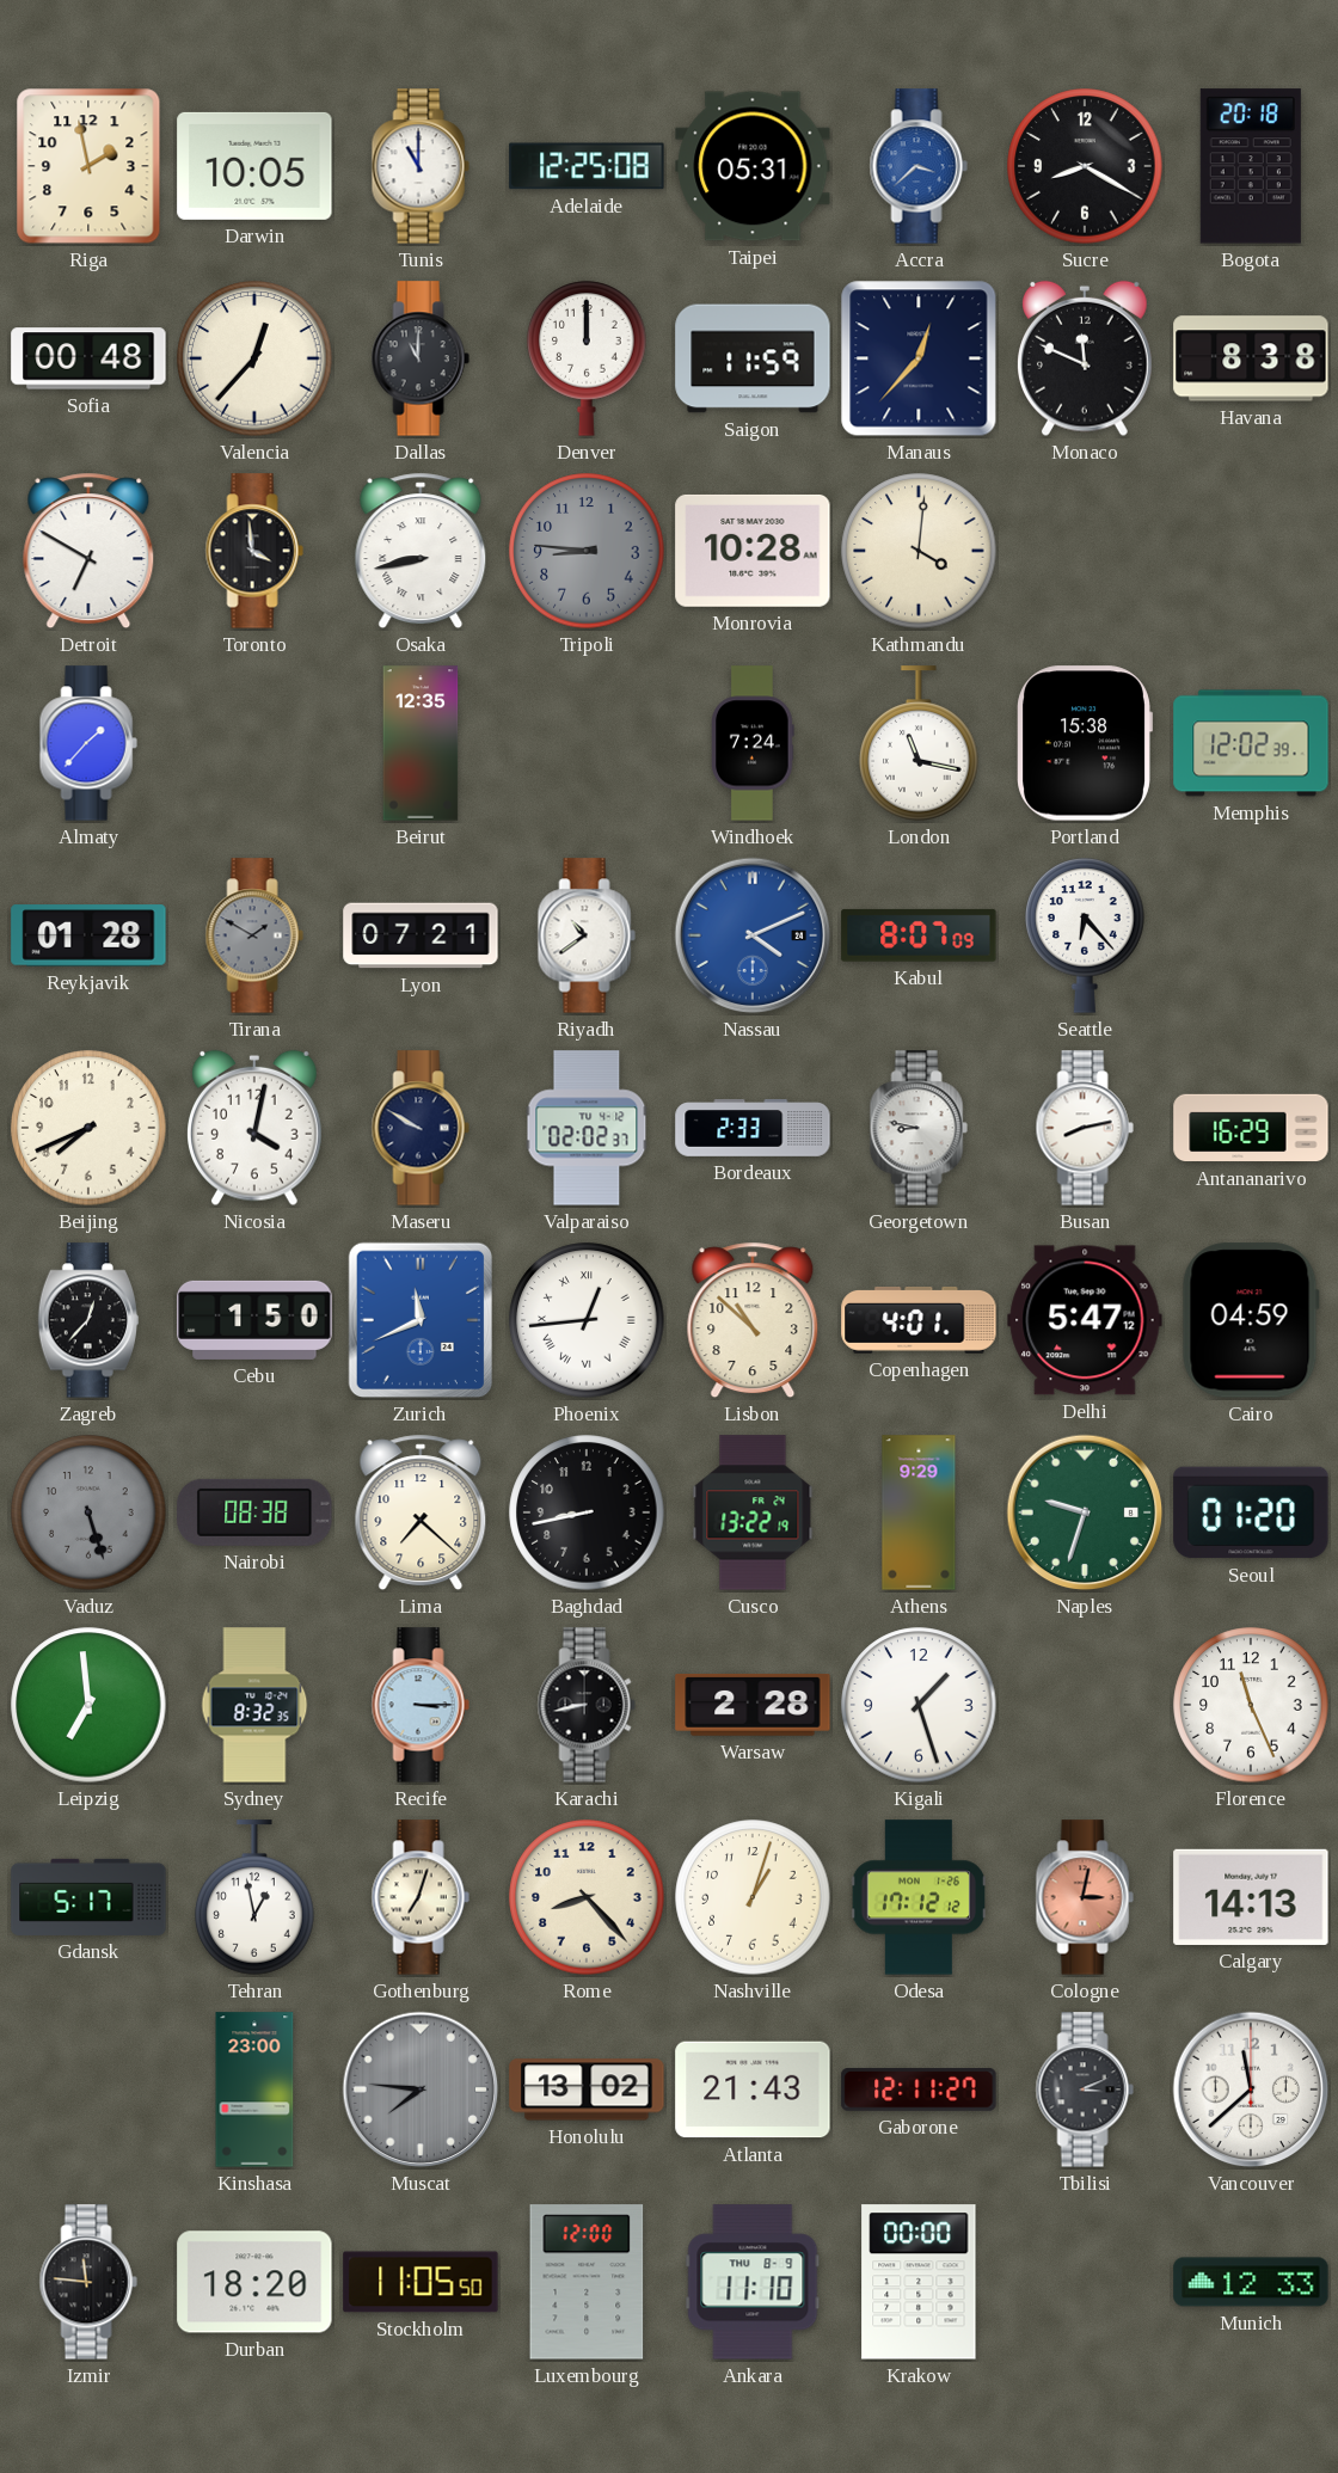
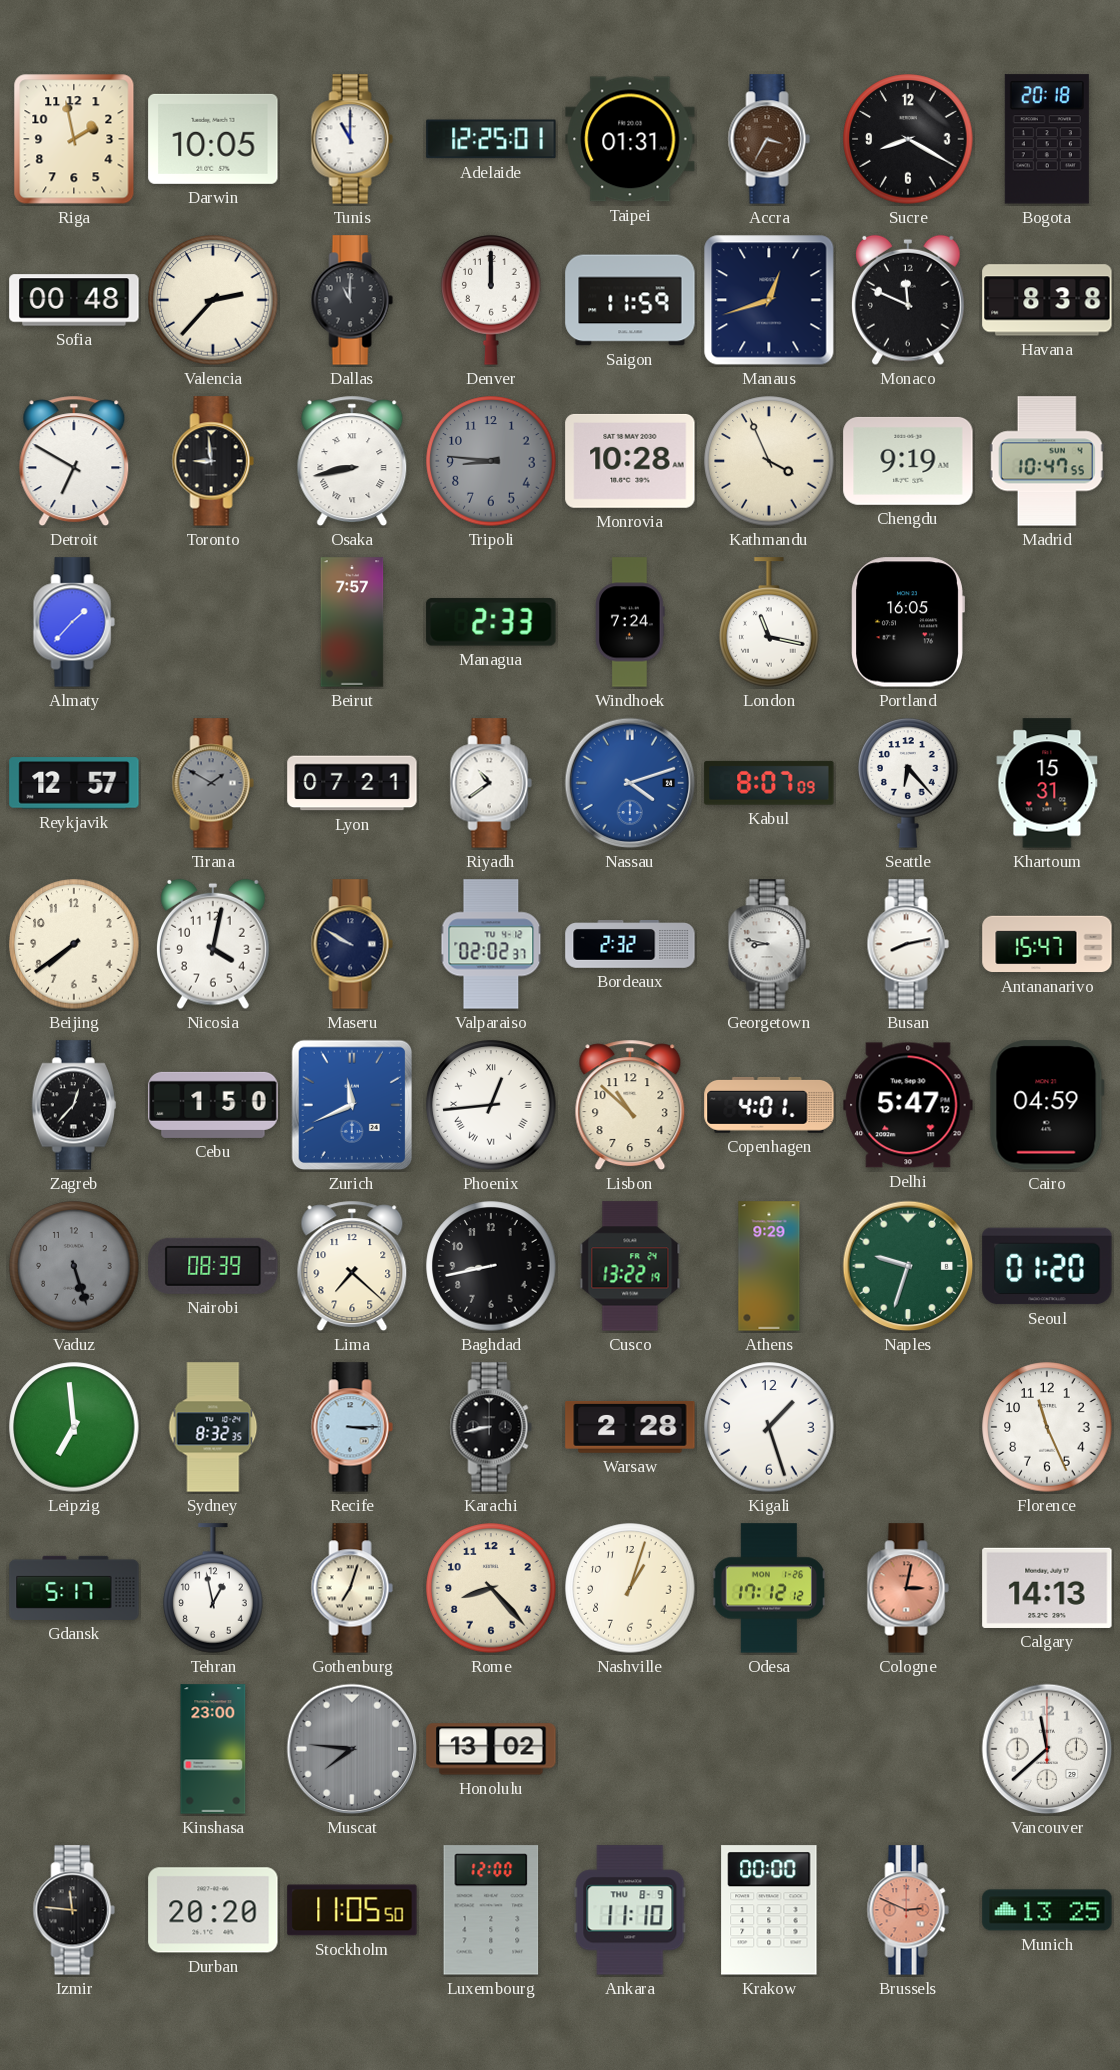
Adelaide: 12:25:08 -> 12:25:01
Taipei: 05:31 -> 01:31
Accra: 3:38 -> 3:35
Accra dial: blue -> brown
Valencia: 12:37 -> 2:37
Manaus: 12:37 -> 12:42
Toronto: 3:59 -> 8:59
Kathmandu: 4:01 -> 3:56
Chengdu: none -> 9:19
Madrid: none -> 10:47
Beirut: 12:35 -> 7:57
Managua: none -> 2:33
Portland: 15:38 -> 16:05
Memphis: 12:02 -> none
Reykjavik: 01:28 -> 12:57
Nassau: 4:11 -> 4:12
Khartoum: none -> 15:31
Beijing: 7:41 -> 7:39
Bordeaux: 2:33 -> 2:32
Antananarivo: 16:29 -> 15:47
Nairobi: 08:38 -> 08:39
Atlanta: 21:43 -> none
Gaborone: 12:11 -> none
Tbilisi: 3:11 -> none
Durban: 18:20 -> 20:20
Brussels: none -> 2:49
Munich: 12:33 -> 13:25
